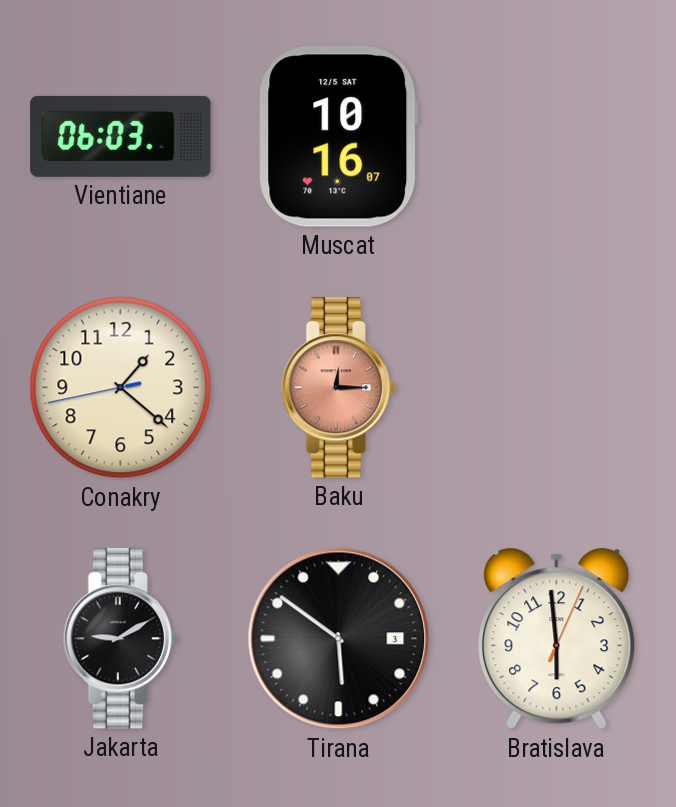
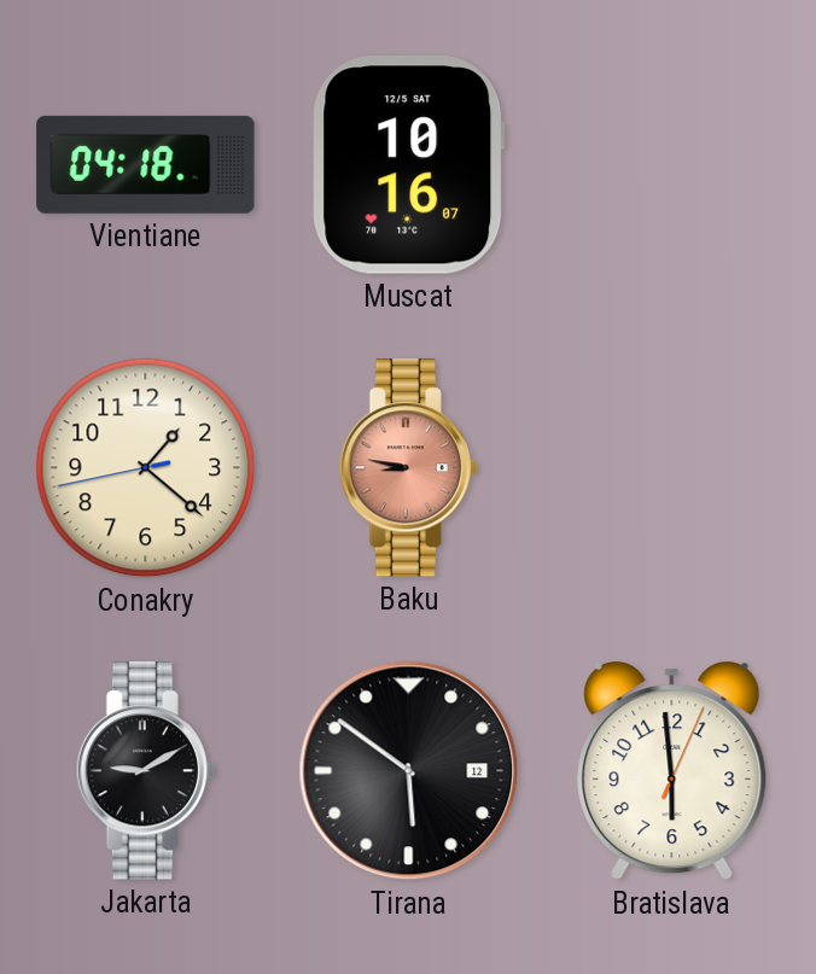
Vientiane: 06:03 -> 04:18
Baku: 12:15 -> 8:47
Tirana date: 3 -> 12
